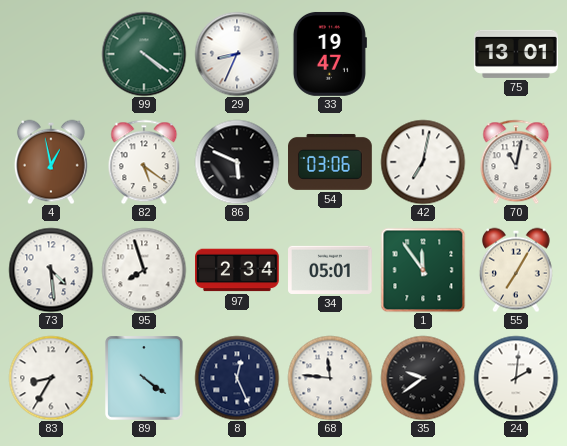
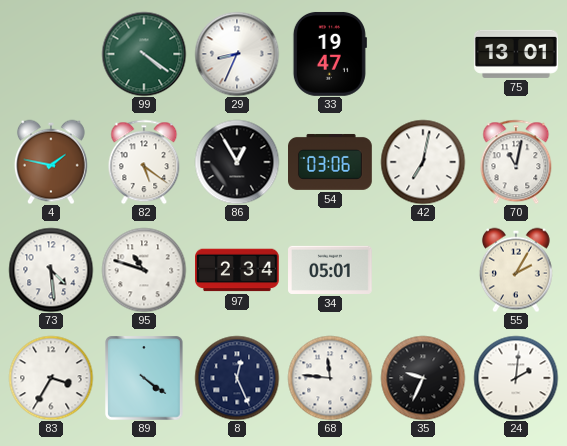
4: 12:58 -> 1:47
86: 5:49 -> 12:55
95: 7:57 -> 10:48
1: 11:54 -> none
55: 7:05 -> 2:05
83: 8:35 -> 3:35
35: 9:39 -> 9:34
